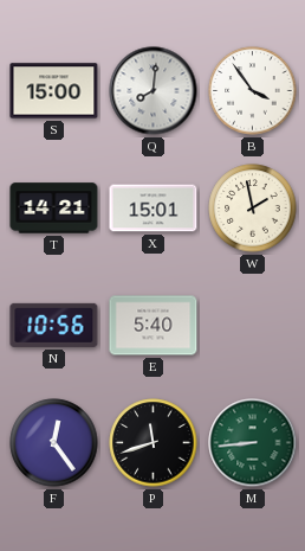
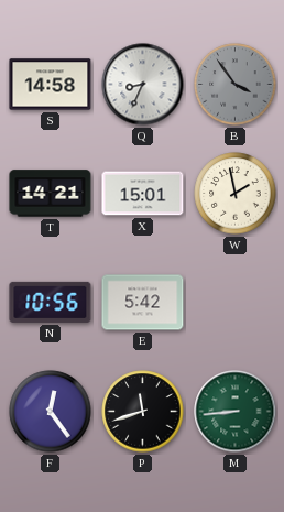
S: 15:00 -> 14:58
Q: 8:01 -> 8:34
B dial: white -> grey
E: 5:40 -> 5:42
